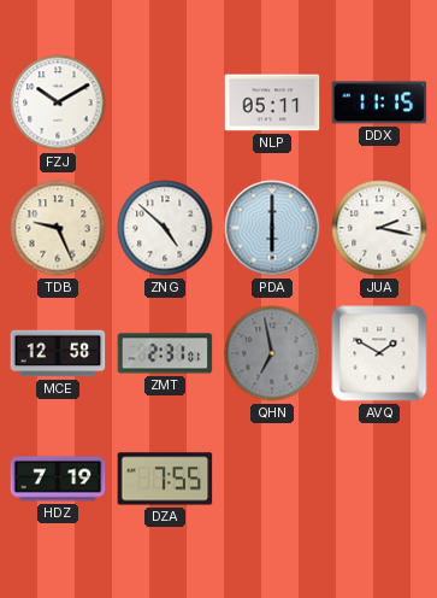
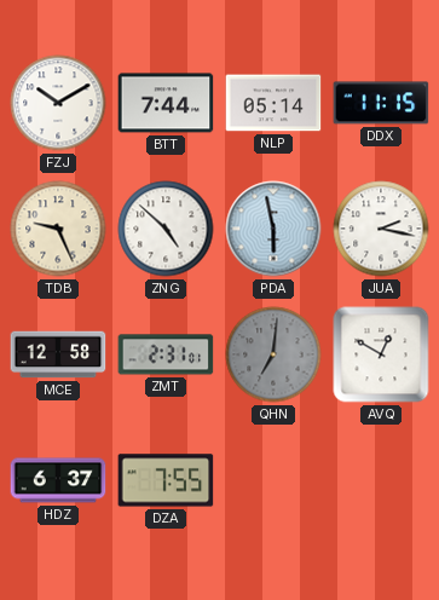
BTT: none -> 7:44
NLP: 05:11 -> 05:14
PDA: 6:00 -> 5:58
QHN: 6:58 -> 7:01
AVQ: 1:50 -> 12:50
HDZ: 7:19 -> 6:37
